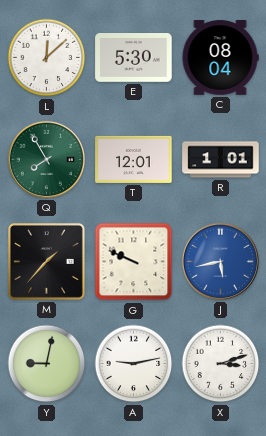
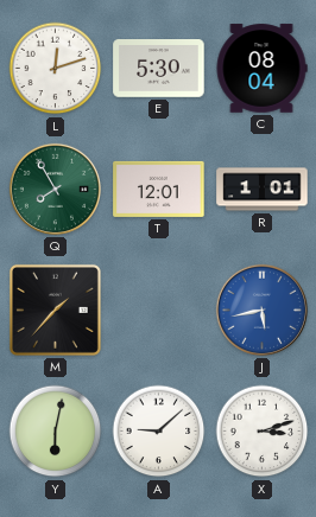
L: 12:08 -> 12:12
G: 9:49 -> none
Y: 9:02 -> 6:02
A: 9:13 -> 9:08
